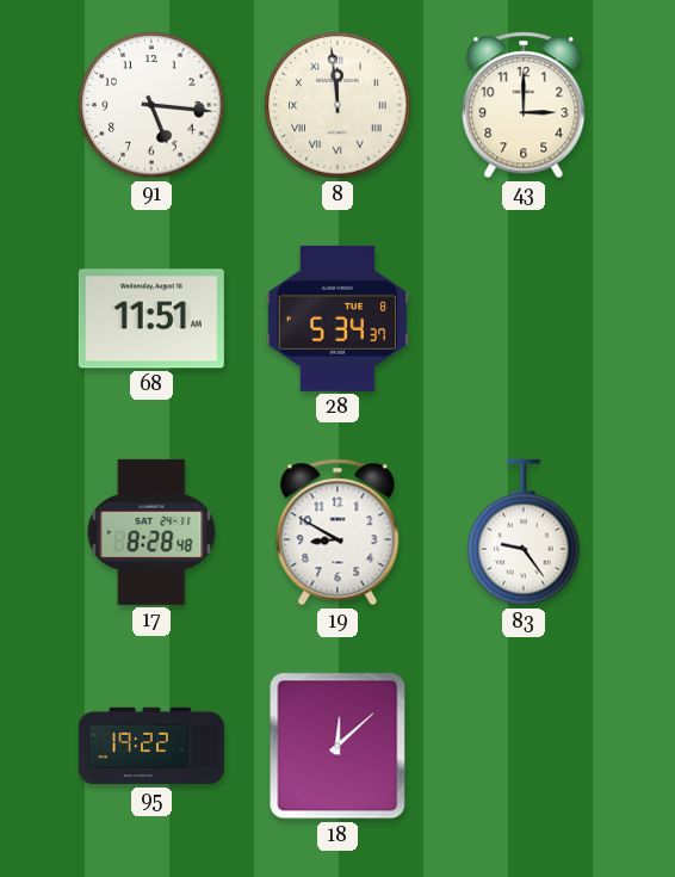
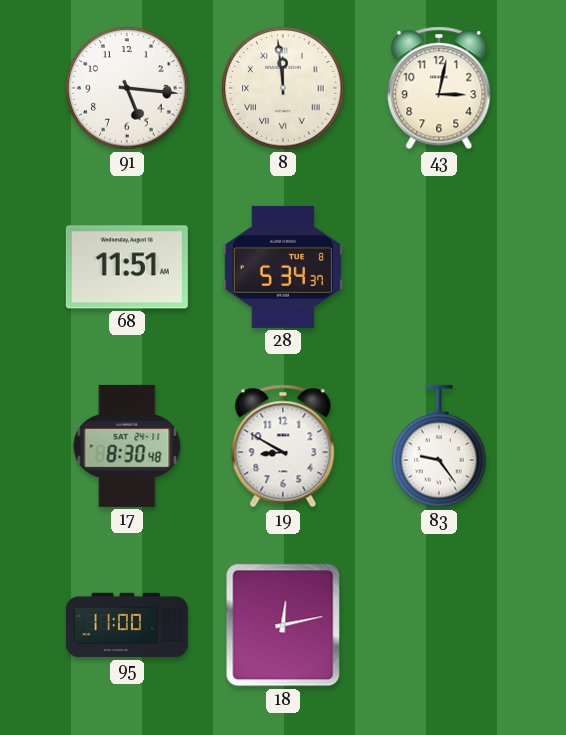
43: 3:00 -> 3:02
17: 8:28 -> 8:30
95: 19:22 -> 11:00
18: 12:08 -> 12:13
